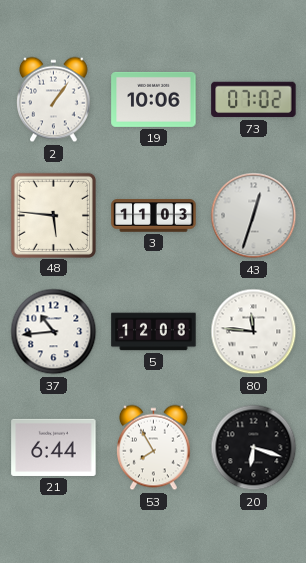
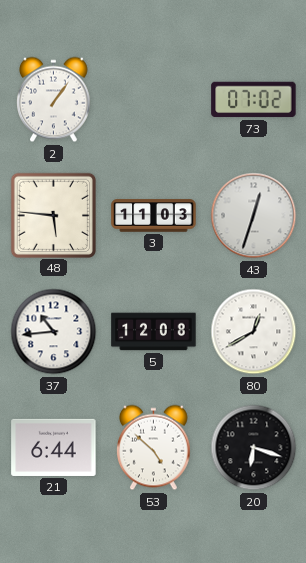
19: 10:06 -> none
80: 11:46 -> 12:40
53: 7:55 -> 4:52
